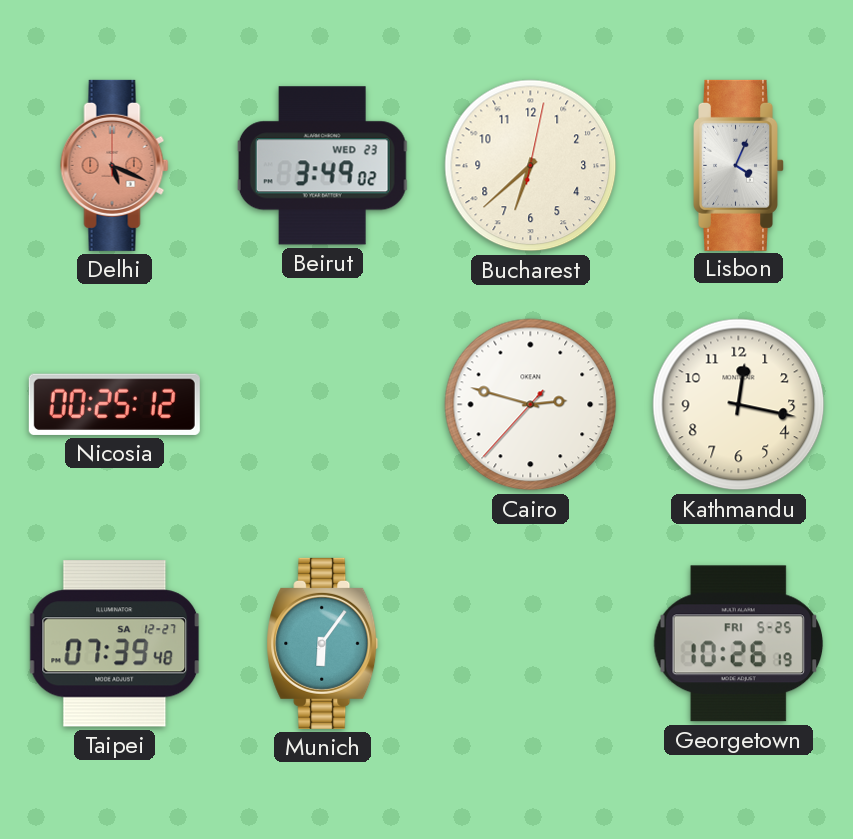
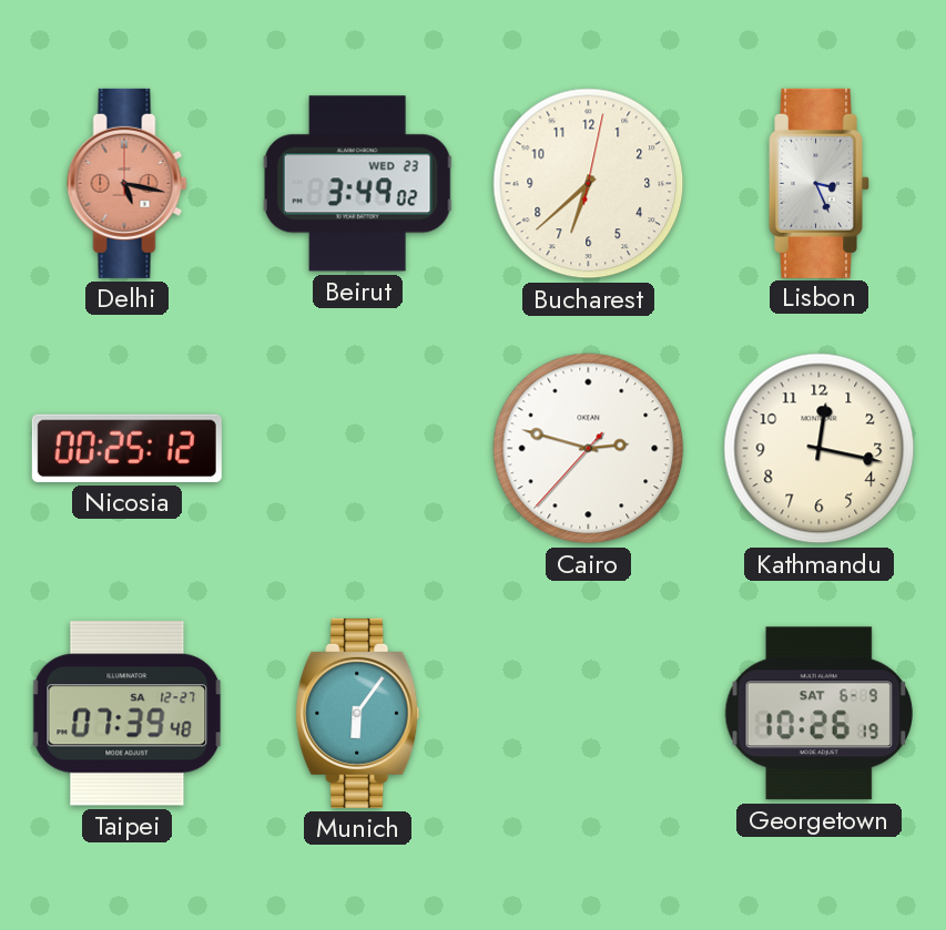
Delhi: 5:19 -> 5:17
Lisbon: 4:04 -> 3:26
Georgetown date: FRI 5-25 -> SAT 6-9
